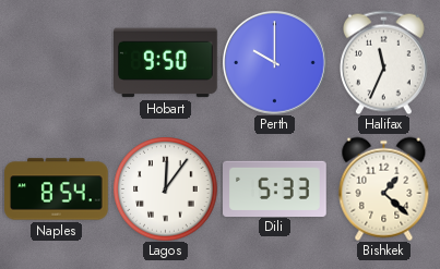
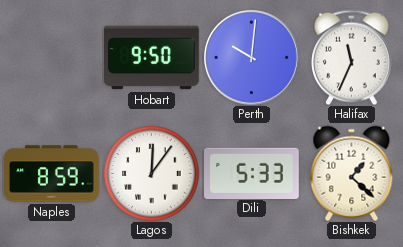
Perth: 10:00 -> 10:01
Naples: 8:54 -> 8:59
